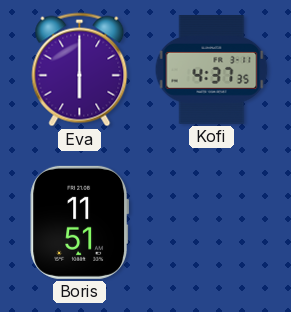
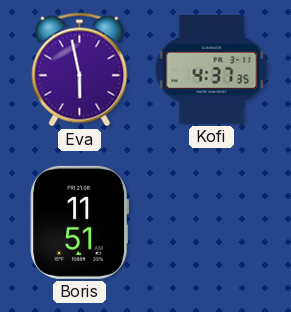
Eva: 6:00 -> 5:58
